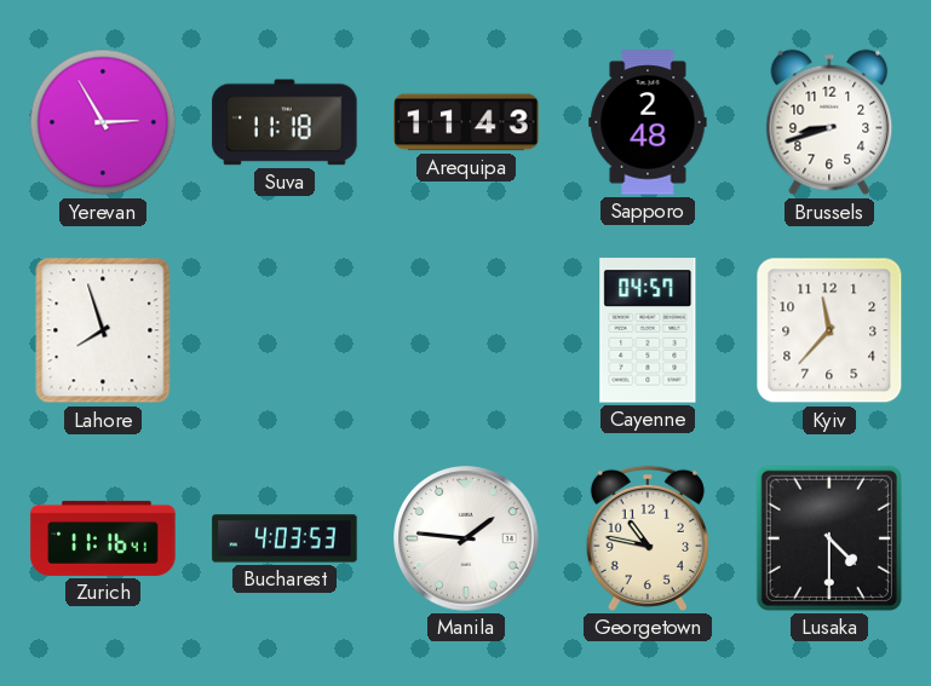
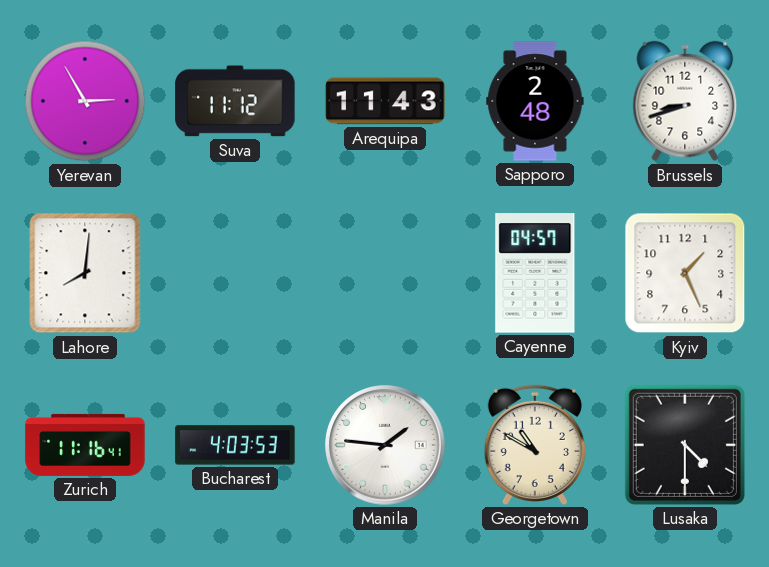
Suva: 11:18 -> 11:12
Lahore: 7:57 -> 8:01
Kyiv: 11:37 -> 1:26
Georgetown: 10:47 -> 10:50
